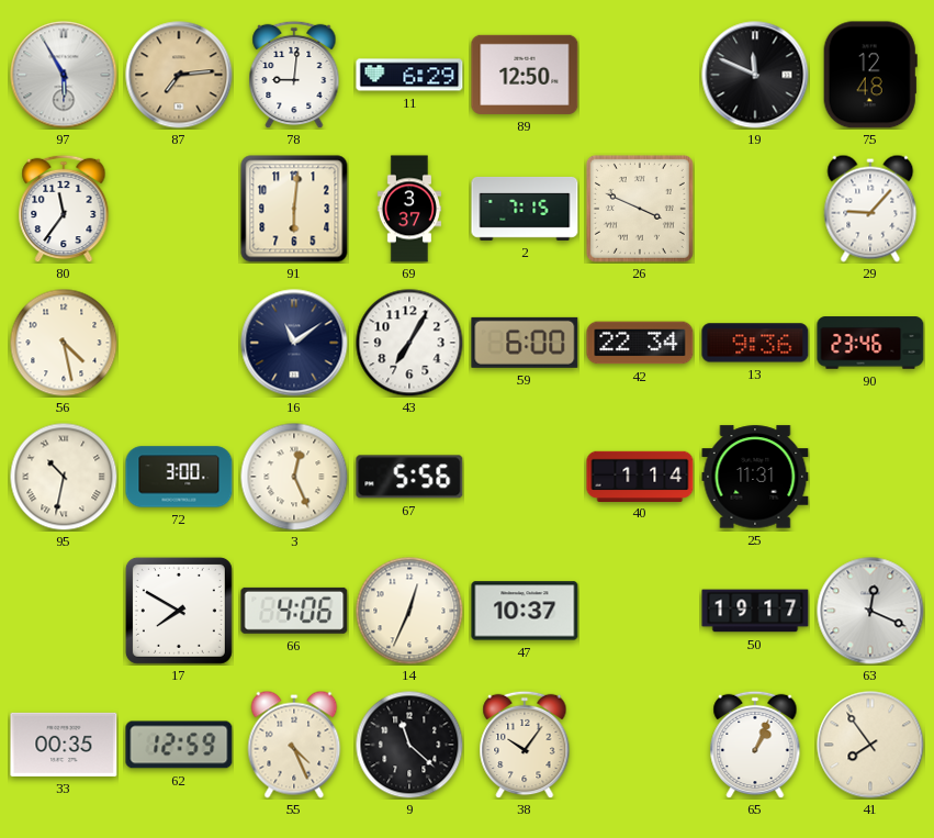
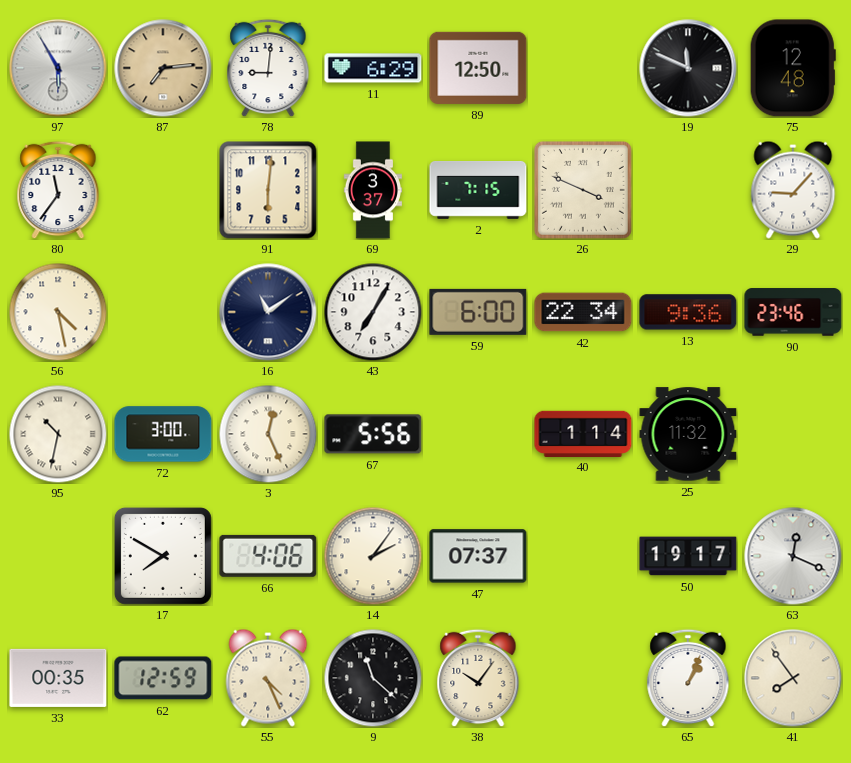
25: 11:31 -> 11:32
14: 12:34 -> 2:06
47: 10:37 -> 07:37
